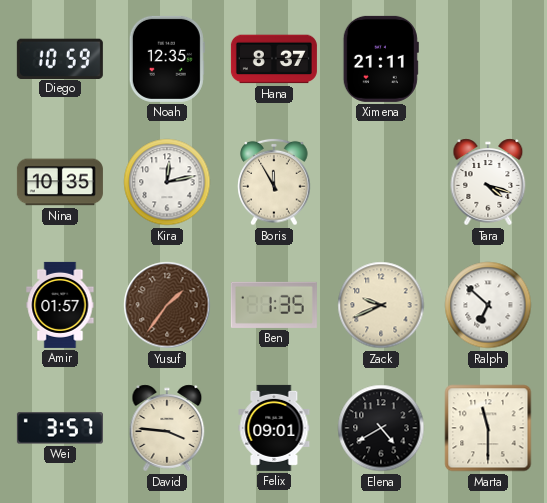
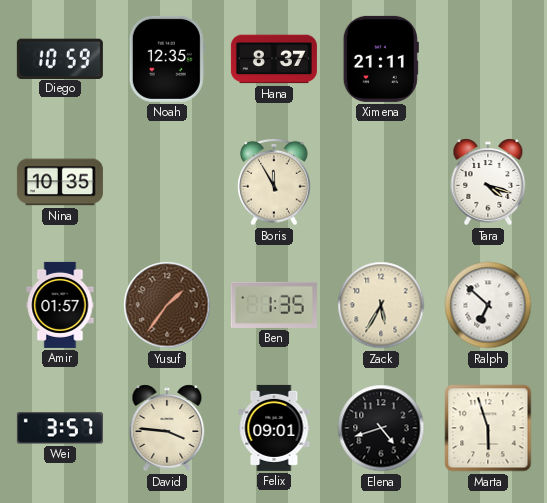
Kira: 12:13 -> none
Zack: 9:41 -> 5:35
Elena: 4:40 -> 4:42
Marta: 11:30 -> 5:57
